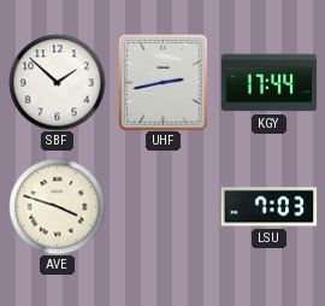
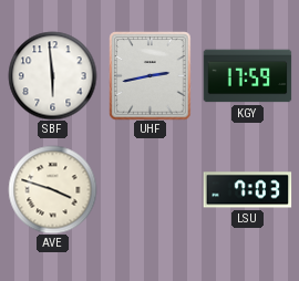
SBF: 1:52 -> 5:59
KGY: 17:44 -> 17:59
